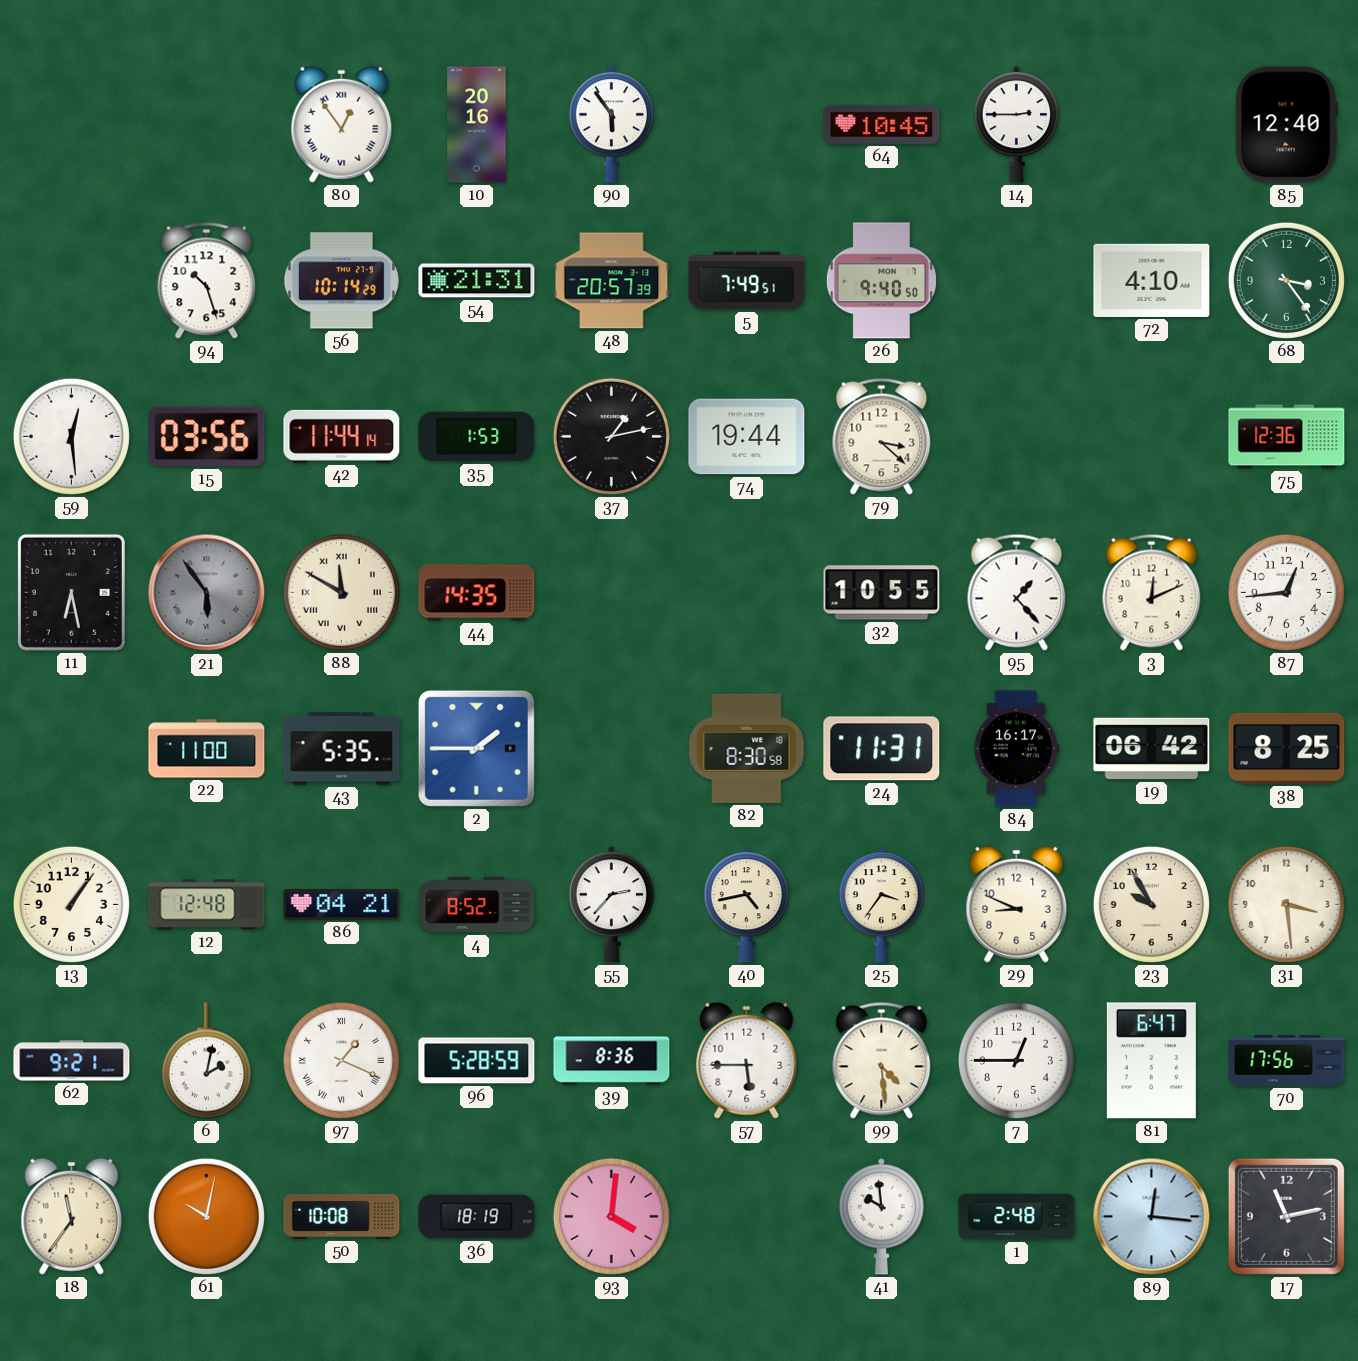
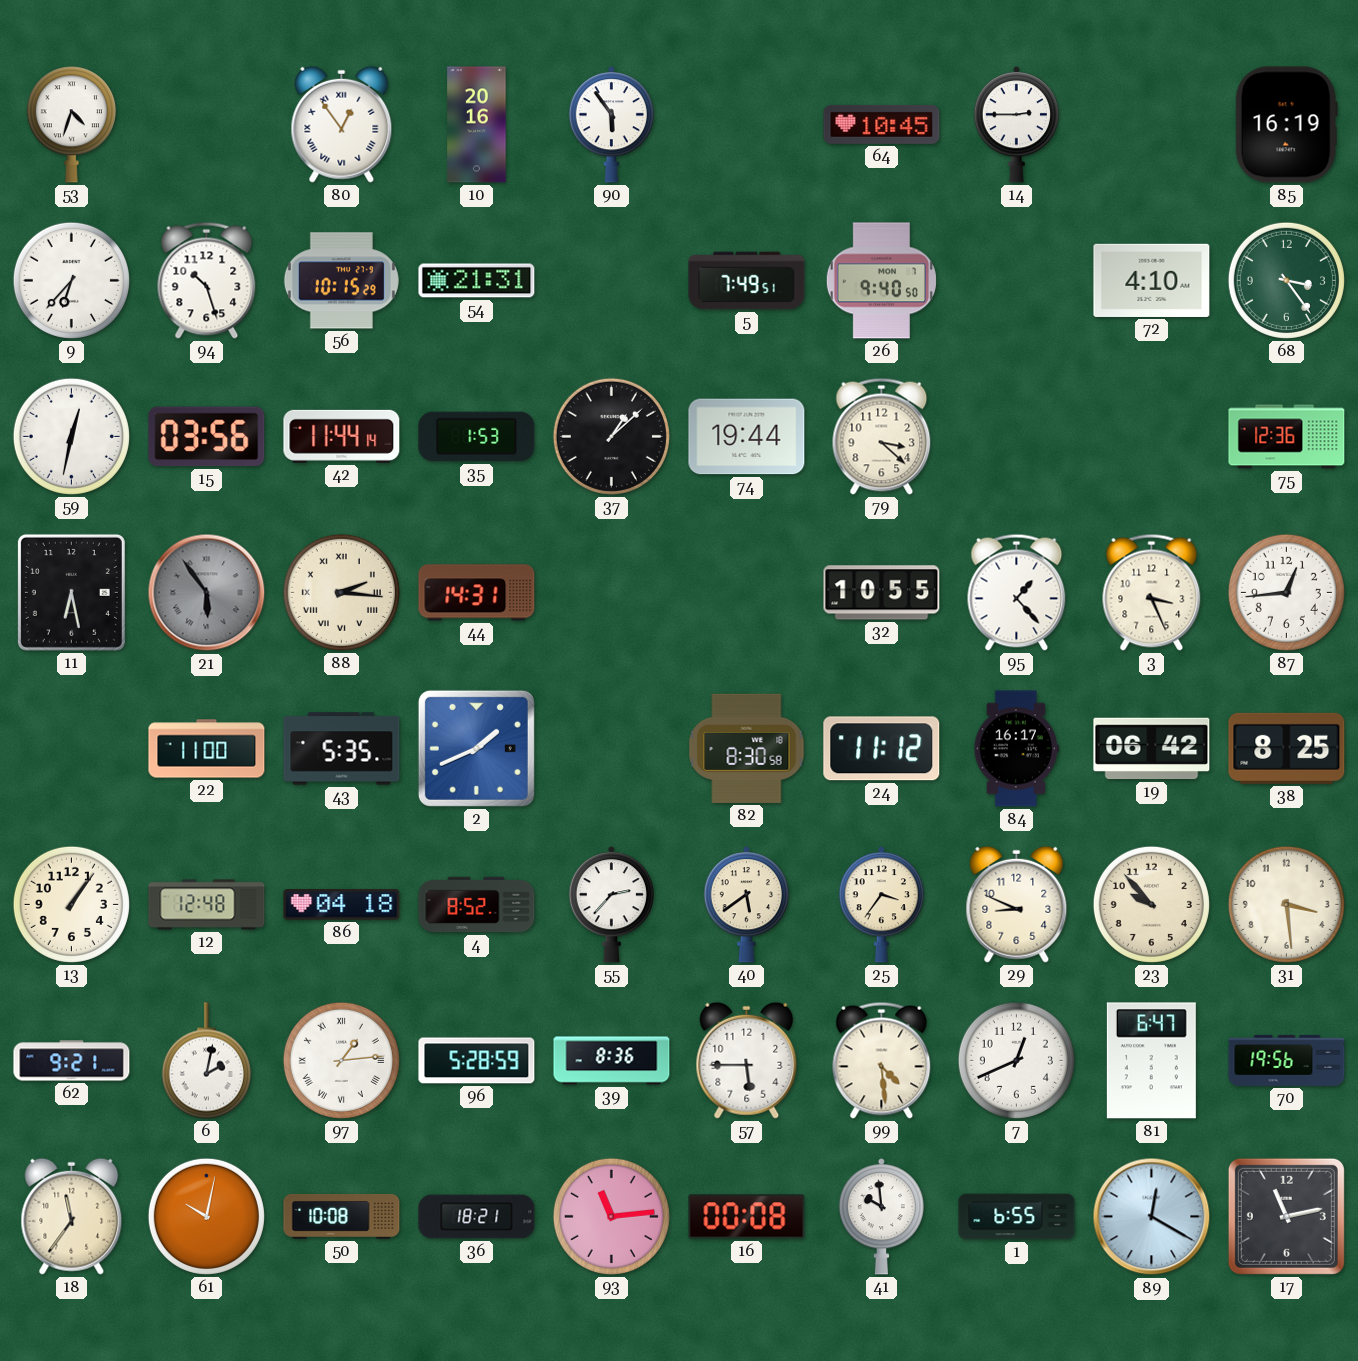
53: none -> 4:33
85: 12:40 -> 16:19
9: none -> 6:37
56: 10:14 -> 10:15
48: 20:57 -> none
59: 12:29 -> 12:32
37: 1:13 -> 1:08
88: 11:50 -> 2:16
44: 14:35 -> 14:31
3: 12:11 -> 3:26
2: 1:45 -> 1:41
24: 11:31 -> 11:12
86: 04:21 -> 04:18
40: 4:43 -> 5:39
23: 9:55 -> 9:53
97: 1:19 -> 1:14
7: 12:45 -> 12:41
70: 17:56 -> 19:56
36: 18:19 -> 18:21
93: 4:01 -> 11:14
16: none -> 00:08
1: 2:48 -> 6:55
89: 12:16 -> 12:20
